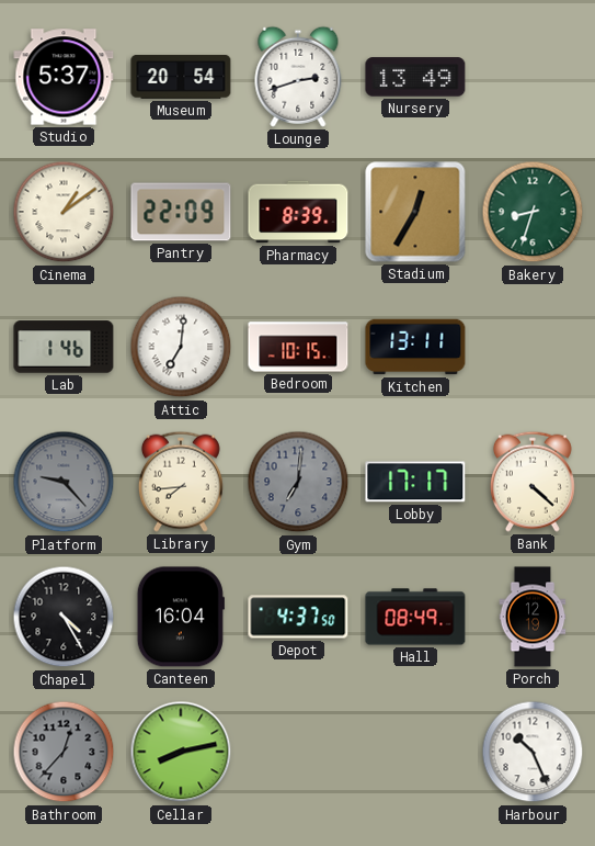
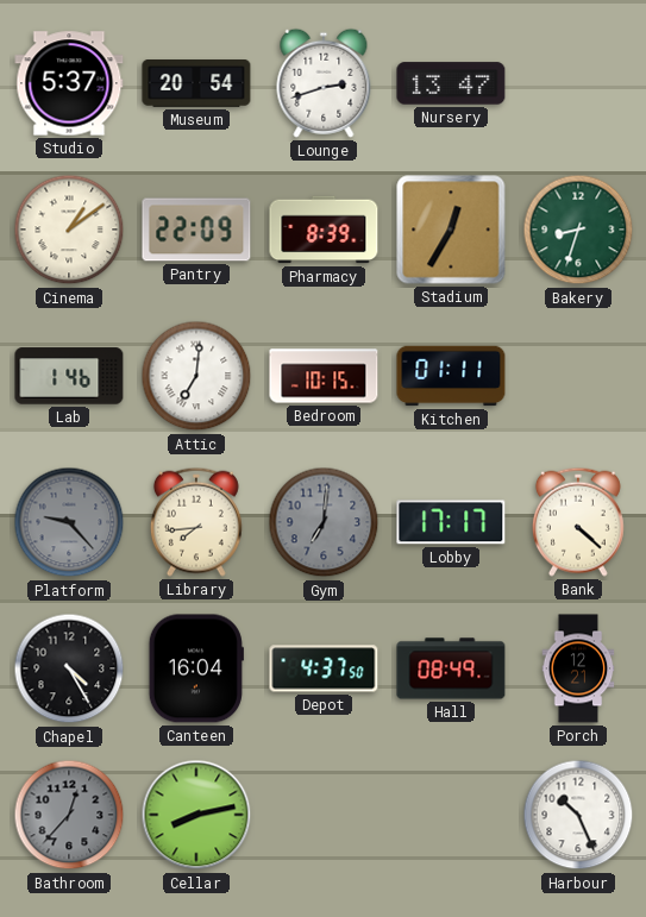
Nursery: 13:49 -> 13:47
Kitchen: 13:11 -> 01:11
Porch: 12:19 -> 12:21
